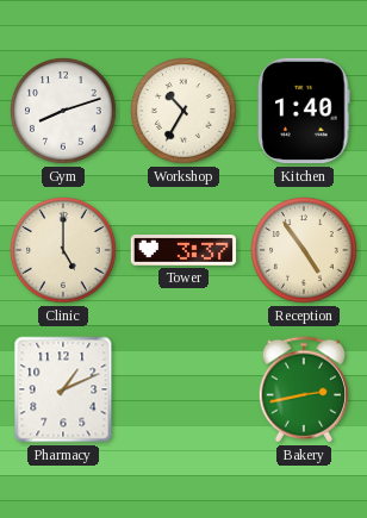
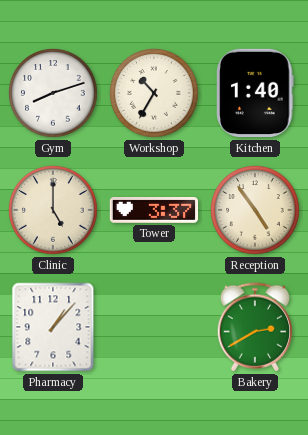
Pharmacy: 1:11 -> 1:07
Bakery: 2:43 -> 2:40
